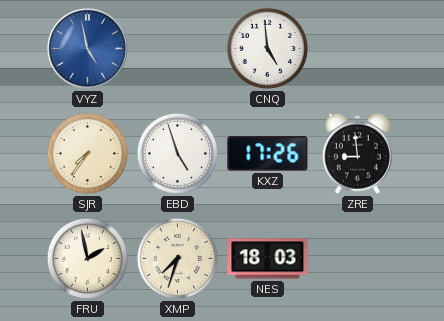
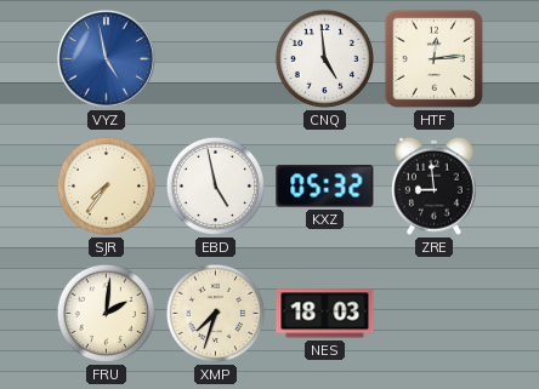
HTF: none -> 12:14
EBD: 4:57 -> 4:58
KXZ: 17:26 -> 05:32
FRU: 1:58 -> 2:01
